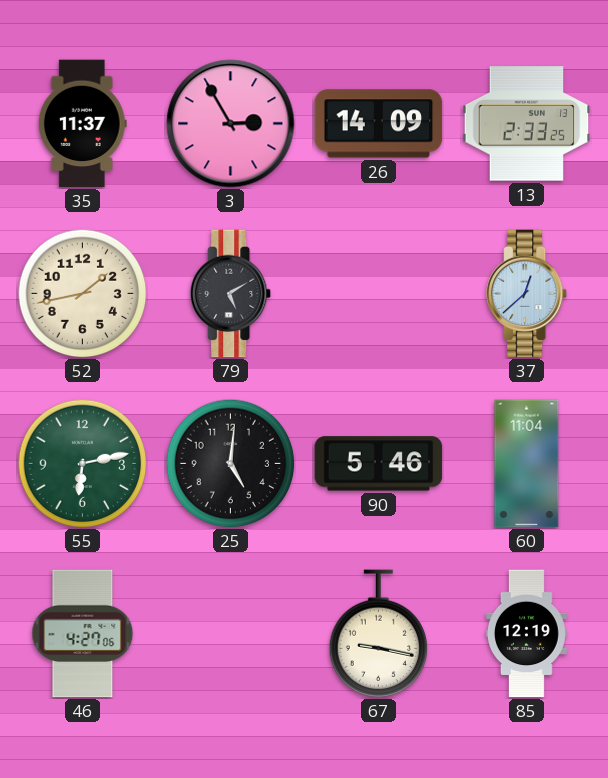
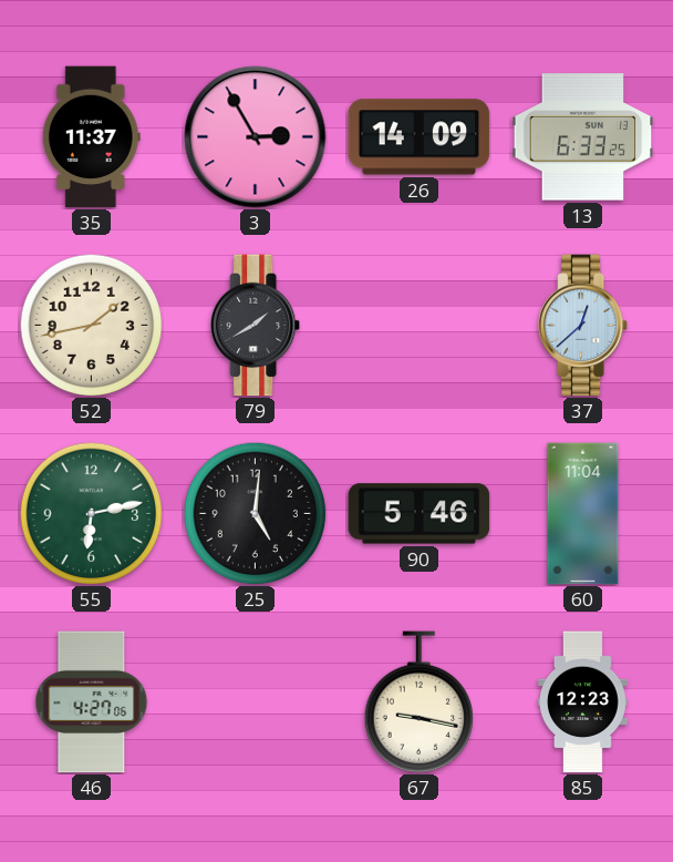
13: 2:33 -> 6:33
79: 5:10 -> 1:40
85: 12:19 -> 12:23
